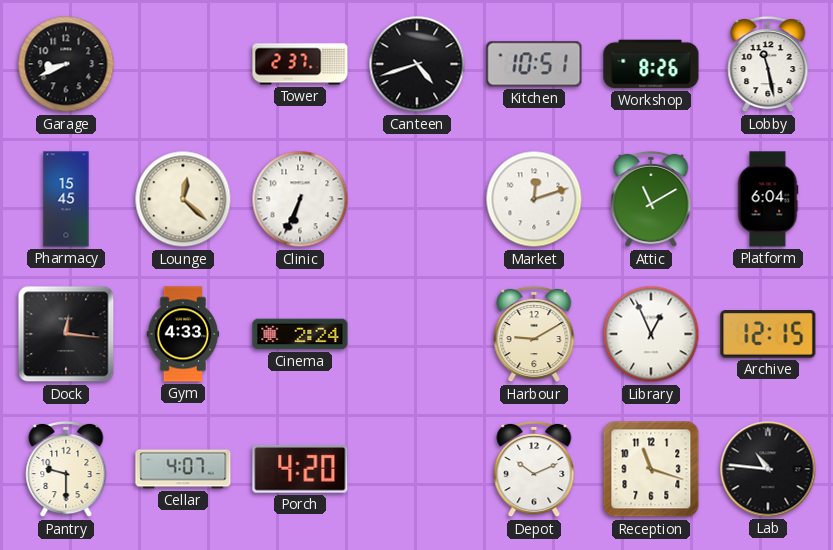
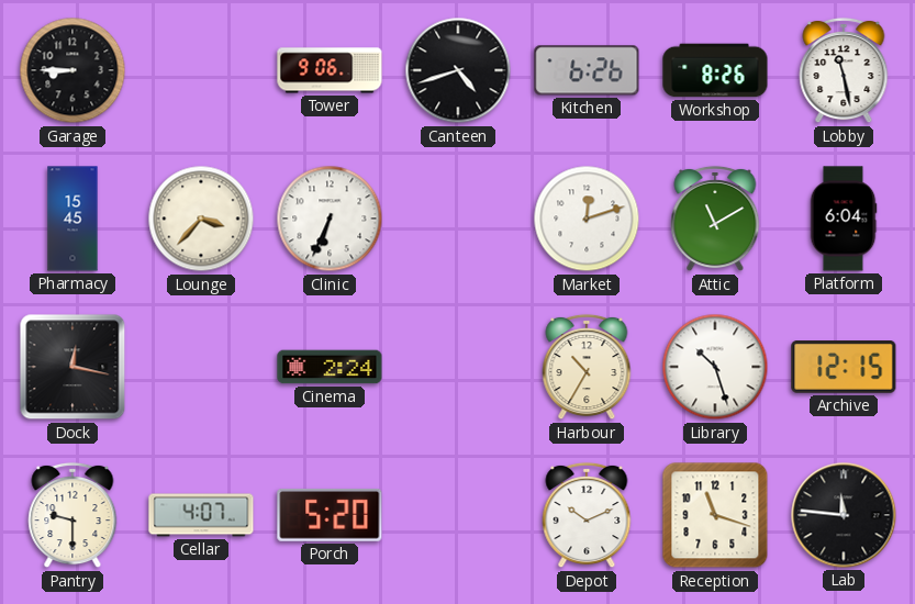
Garage: 8:41 -> 8:45
Tower: 2:37 -> 9:06
Kitchen: 10:51 -> 6:26
Lounge: 12:22 -> 3:37
Dock: 12:16 -> 12:17
Gym: 4:33 -> none
Harbour: 9:10 -> 10:35
Library: 12:56 -> 10:27
Porch: 4:20 -> 5:20
Lab: 10:46 -> 11:46
